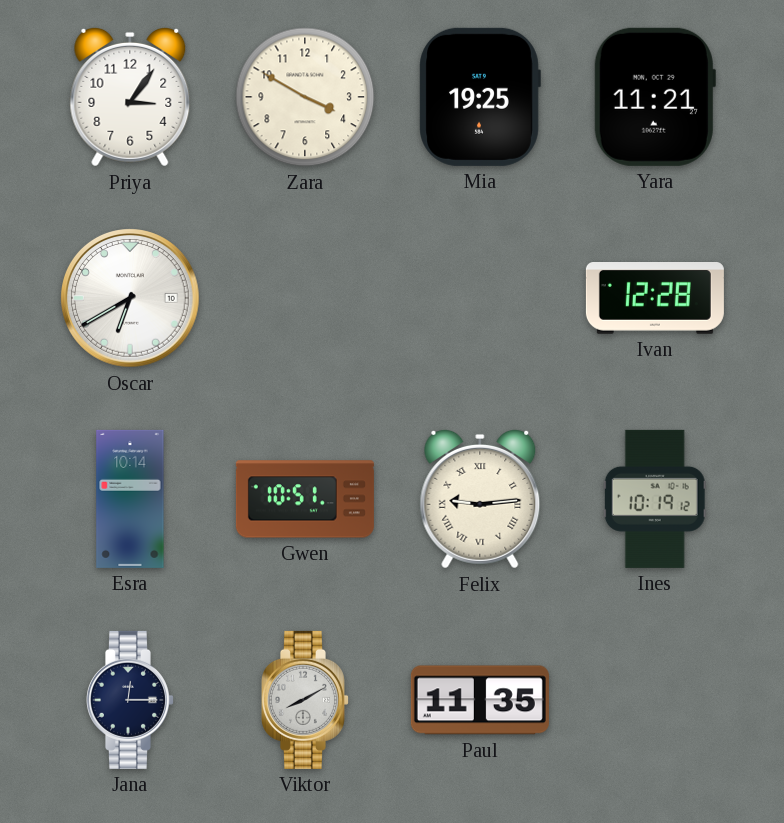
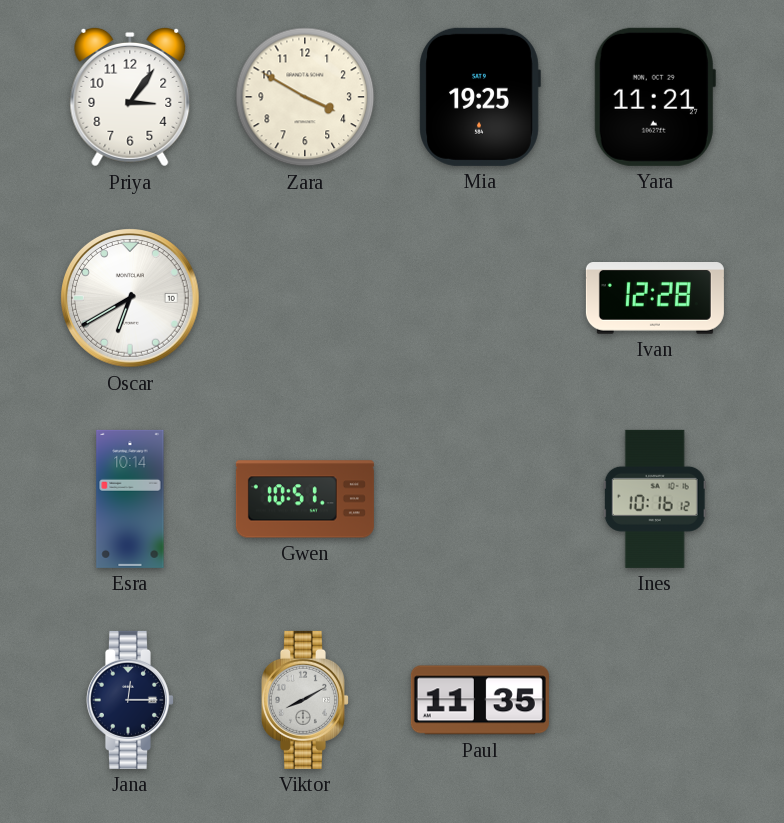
Felix: 9:14 -> none
Ines: 10:19 -> 10:16
